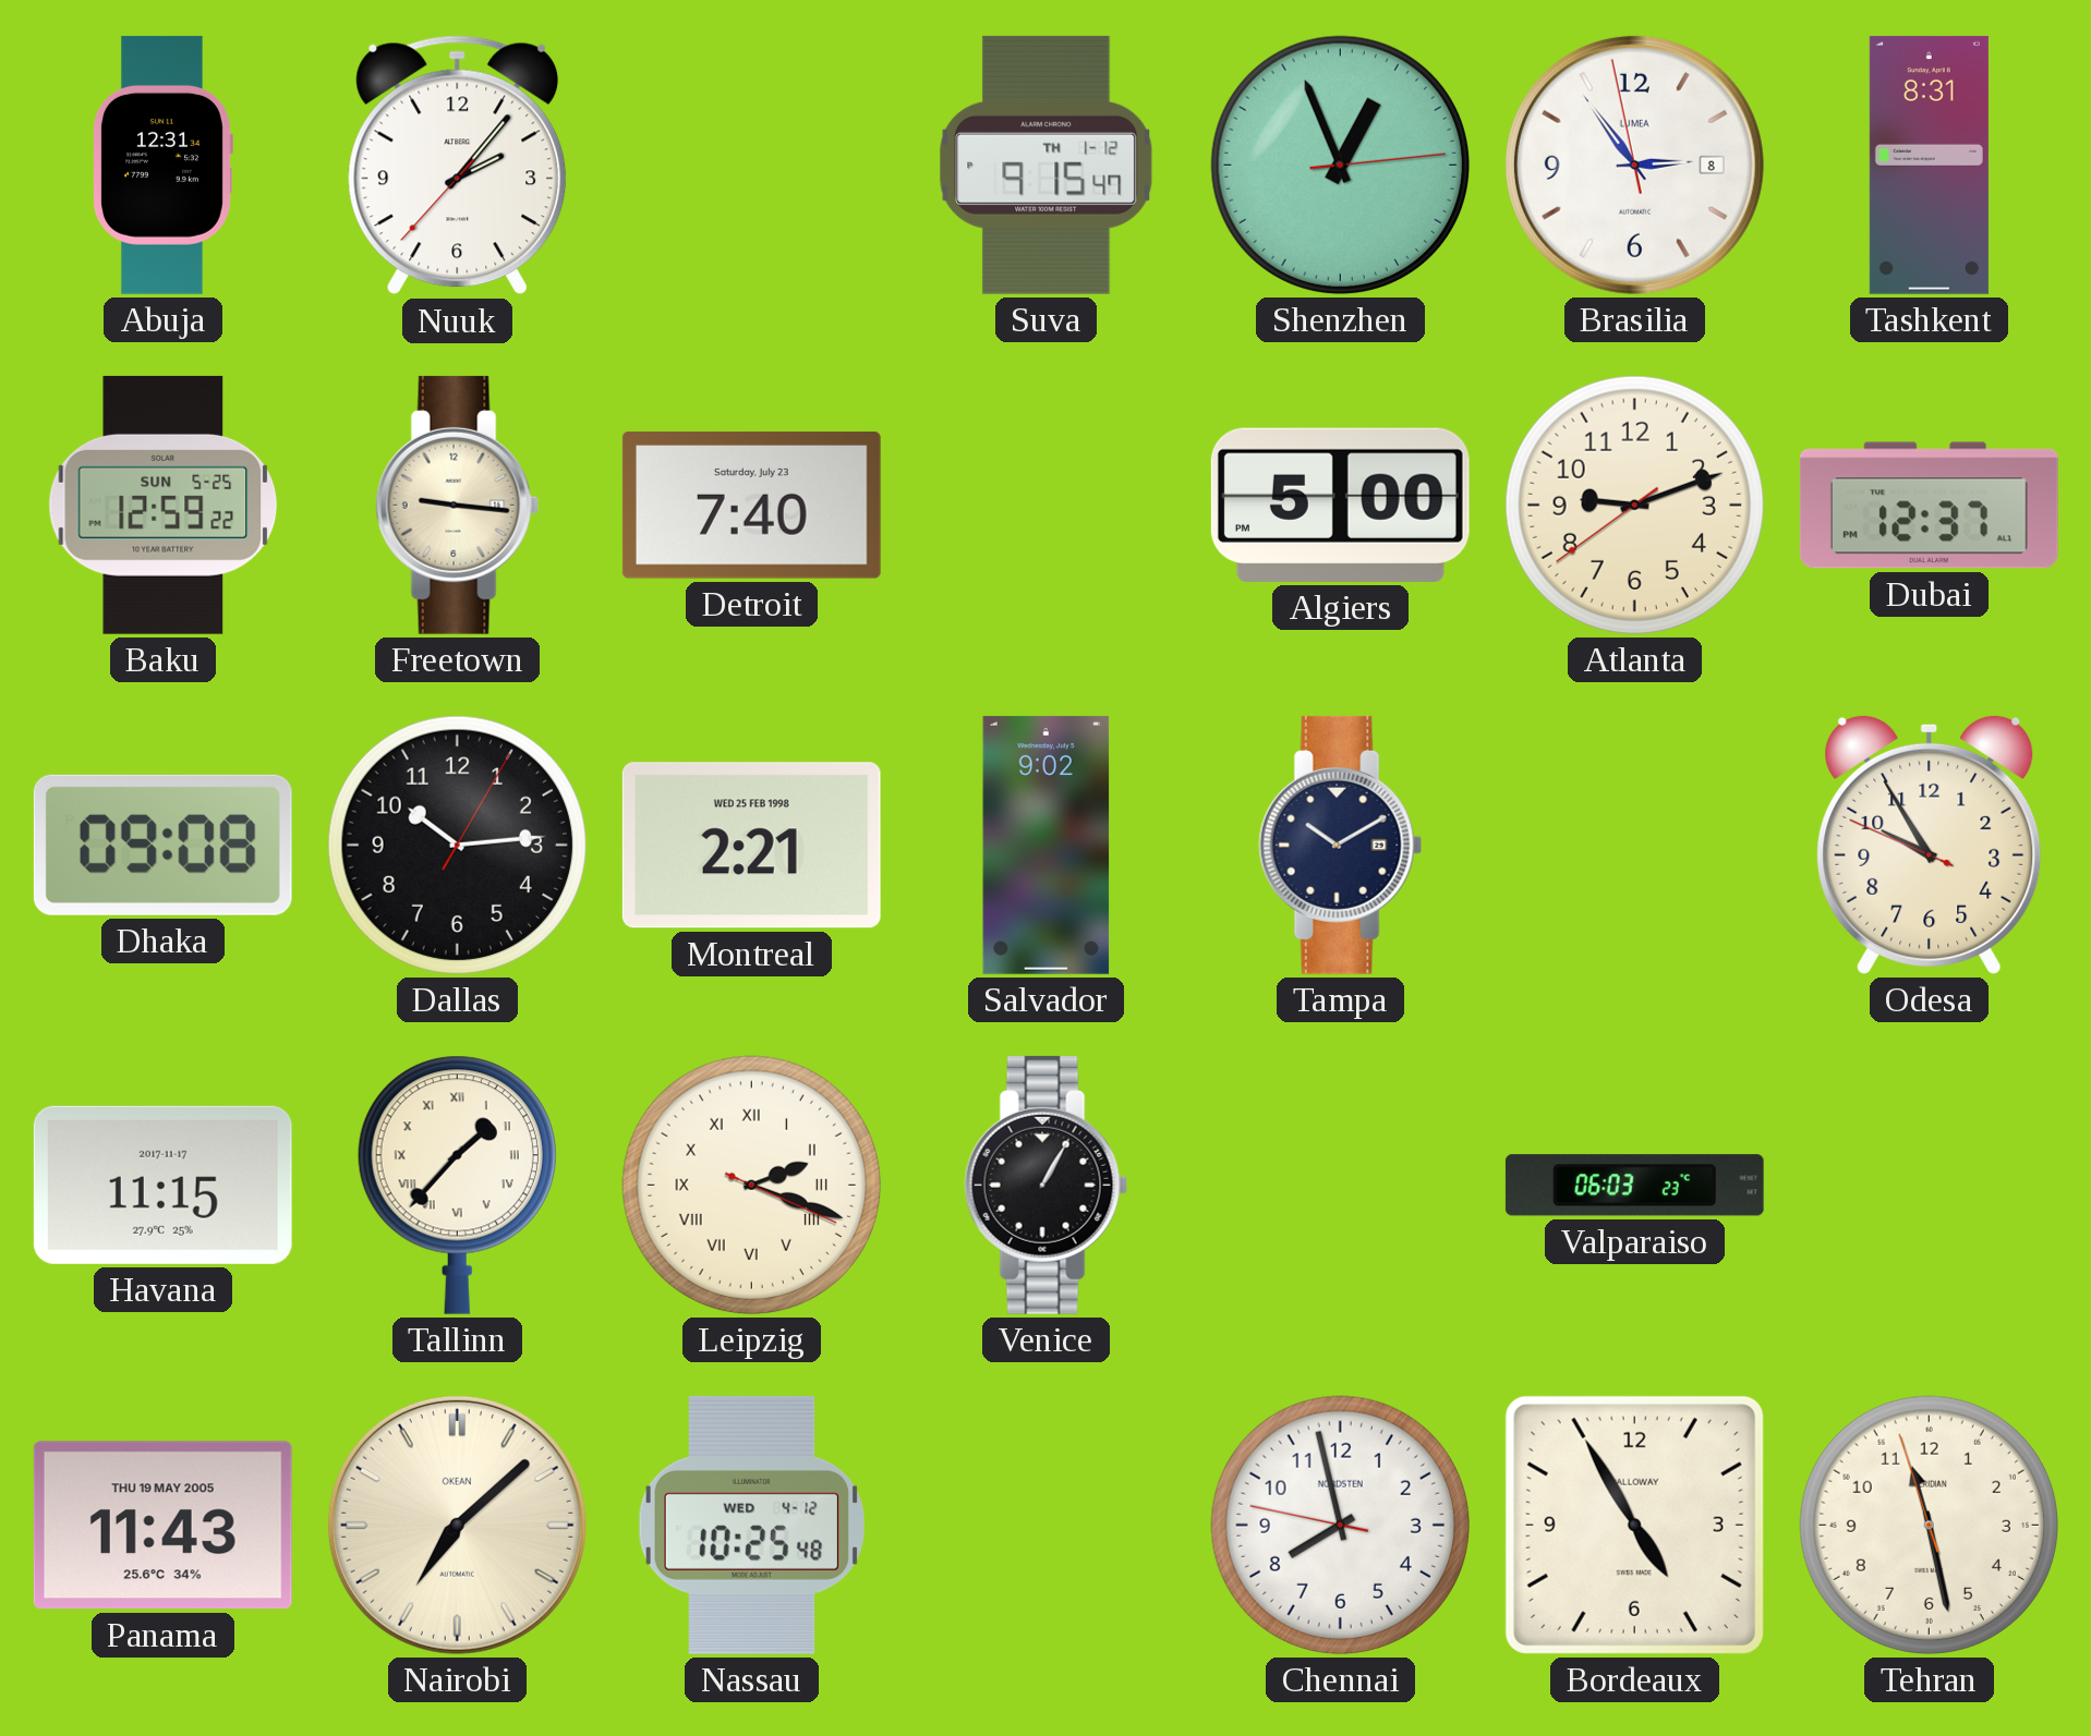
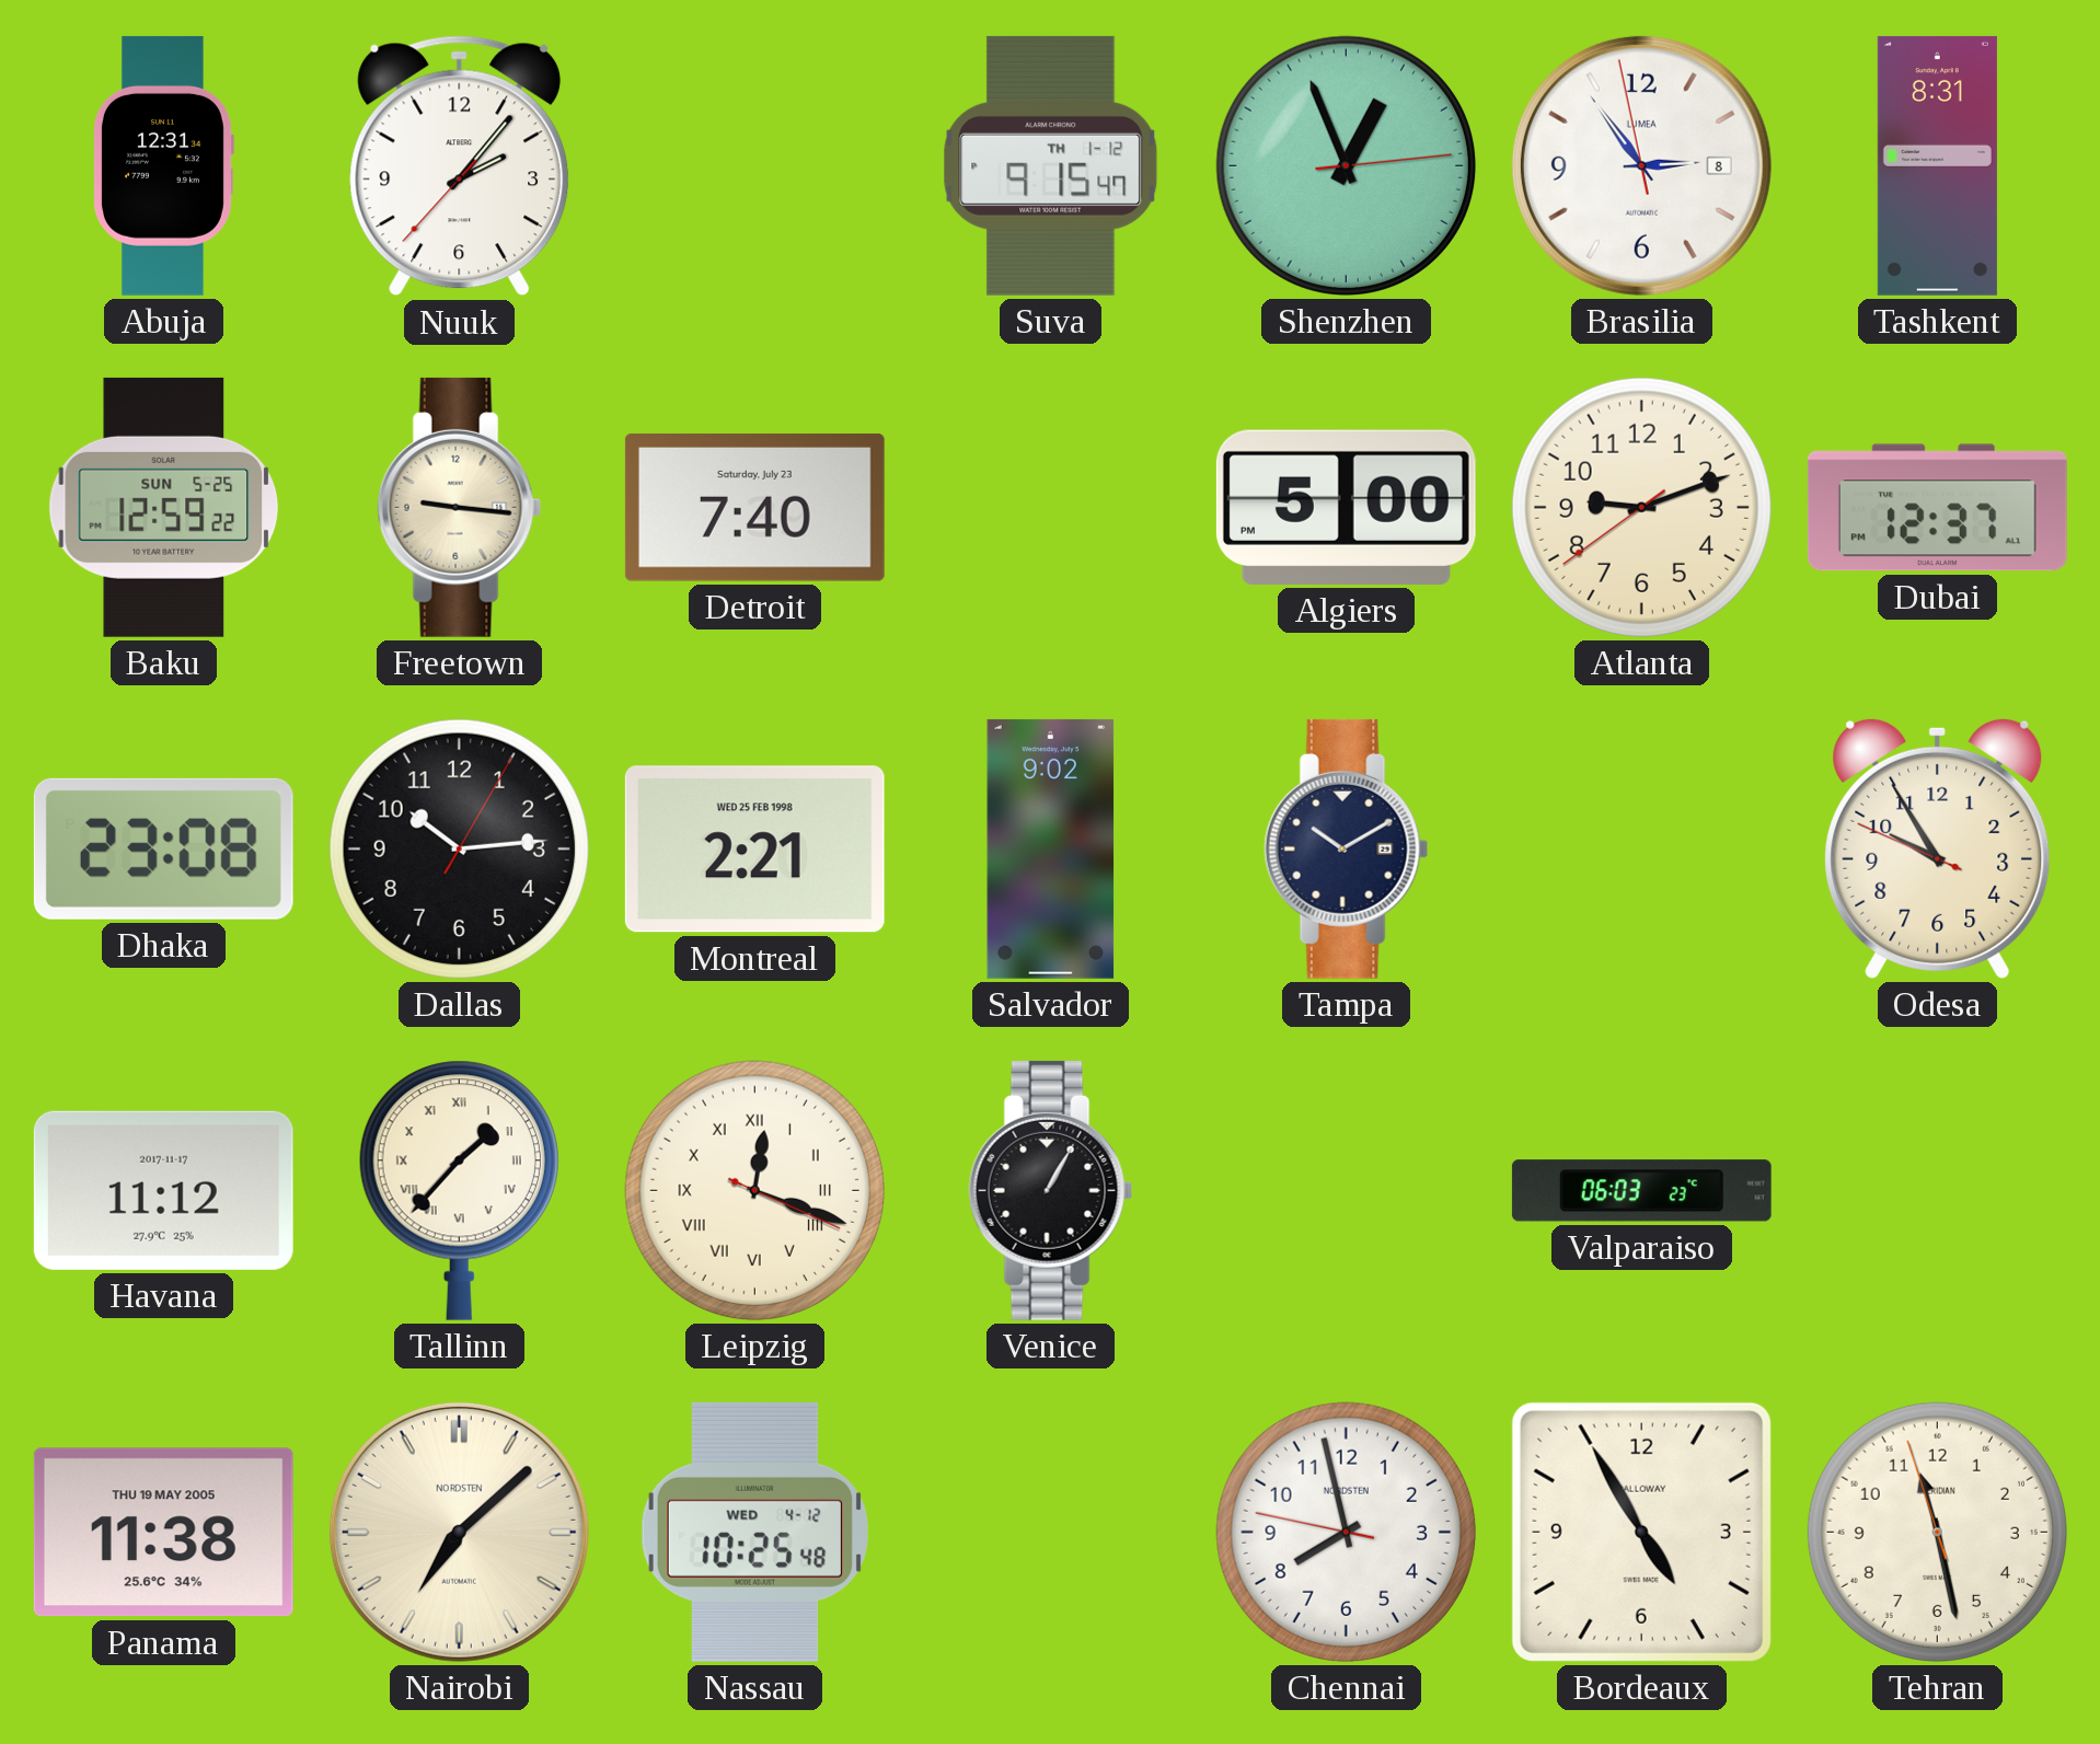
Dhaka: 09:08 -> 23:08
Havana: 11:15 -> 11:12
Leipzig: 2:18 -> 12:18
Panama: 11:43 -> 11:38
Nairobi brand: OKEAN -> NORDSTEN
